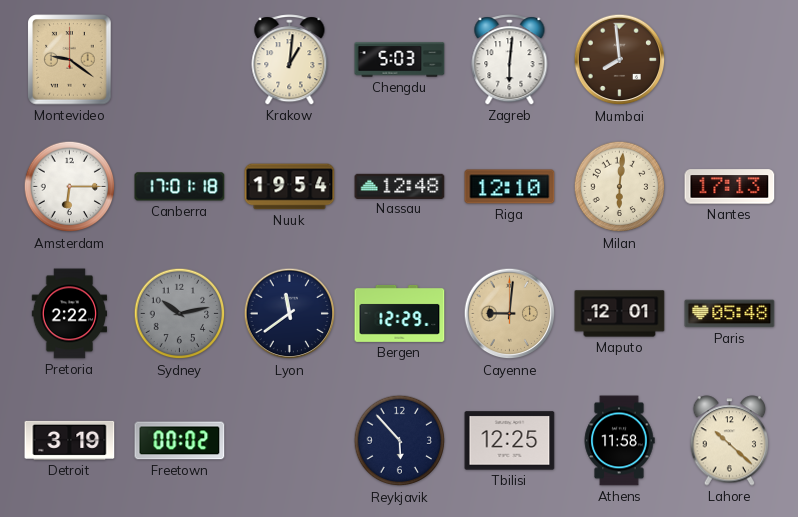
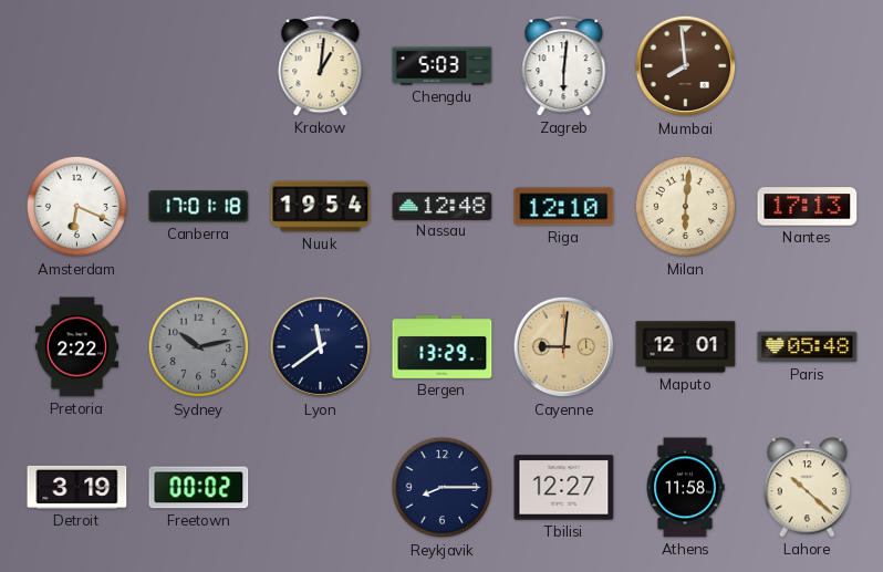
Montevideo: 9:21 -> none
Amsterdam: 6:15 -> 6:19
Bergen: 12:29 -> 13:29
Reykjavik: 5:53 -> 8:15
Tbilisi: 12:25 -> 12:27
